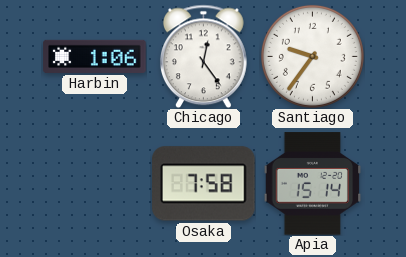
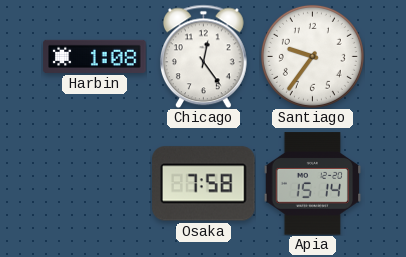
Harbin: 1:06 -> 1:08
